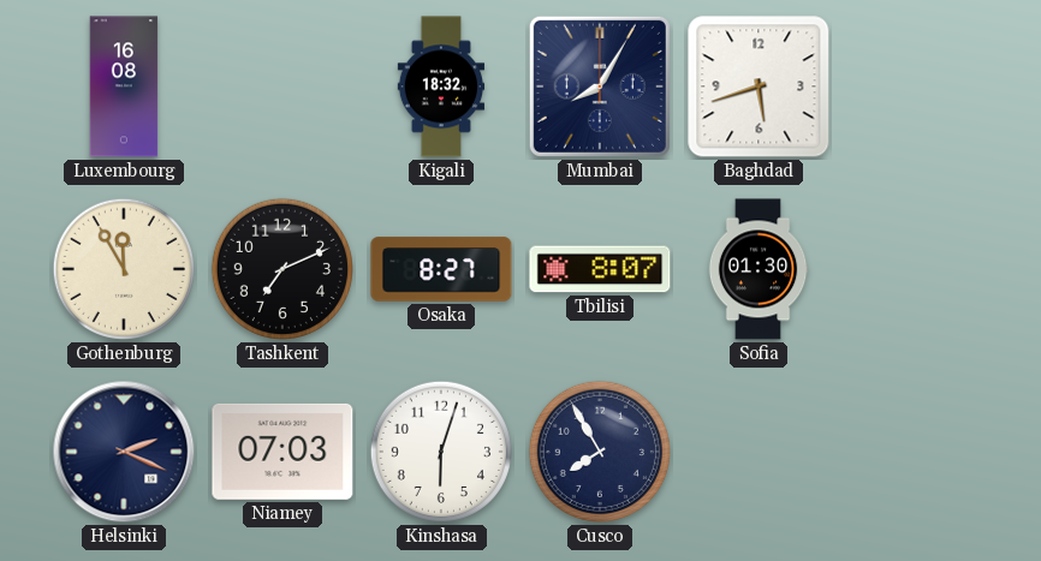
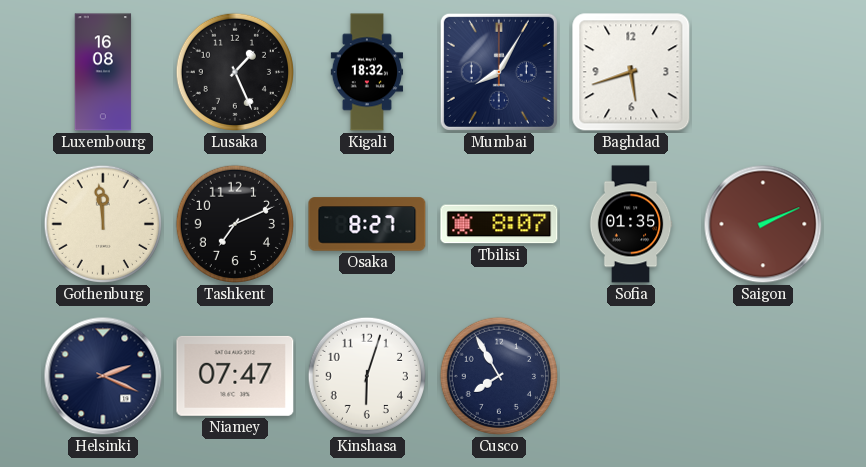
Lusaka: none -> 1:26
Gothenburg: 11:55 -> 11:59
Sofia: 01:30 -> 01:35
Saigon: none -> 2:11
Niamey: 07:03 -> 07:47
